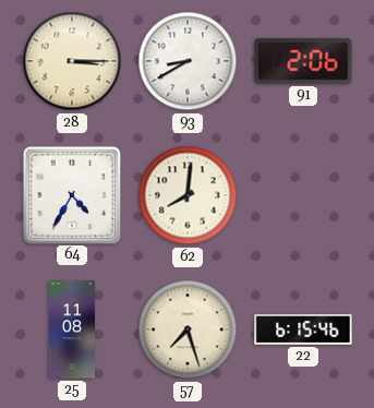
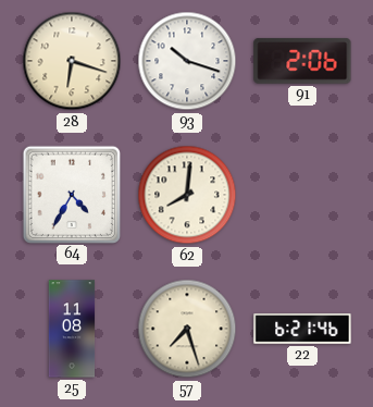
28: 3:15 -> 6:18
93: 8:40 -> 10:18
22: 6:15 -> 6:21
